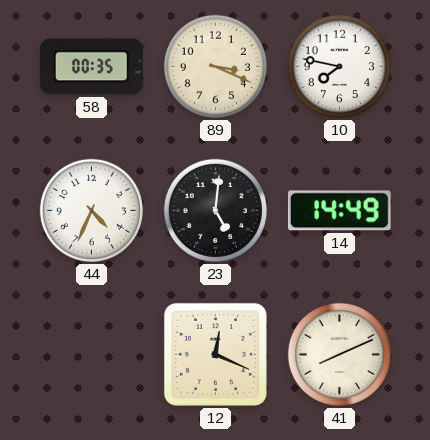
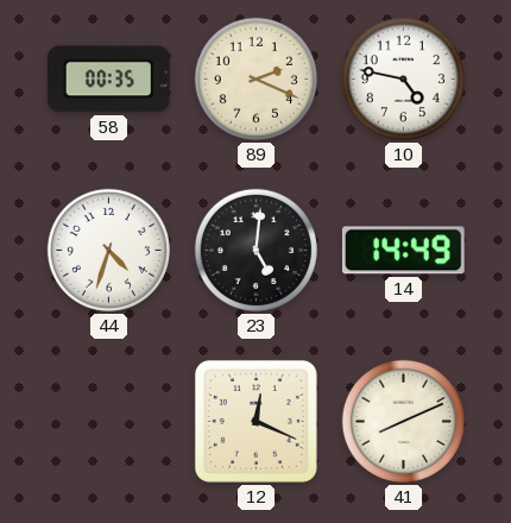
89: 3:19 -> 2:19
10: 7:47 -> 4:47
44: 4:34 -> 4:33
